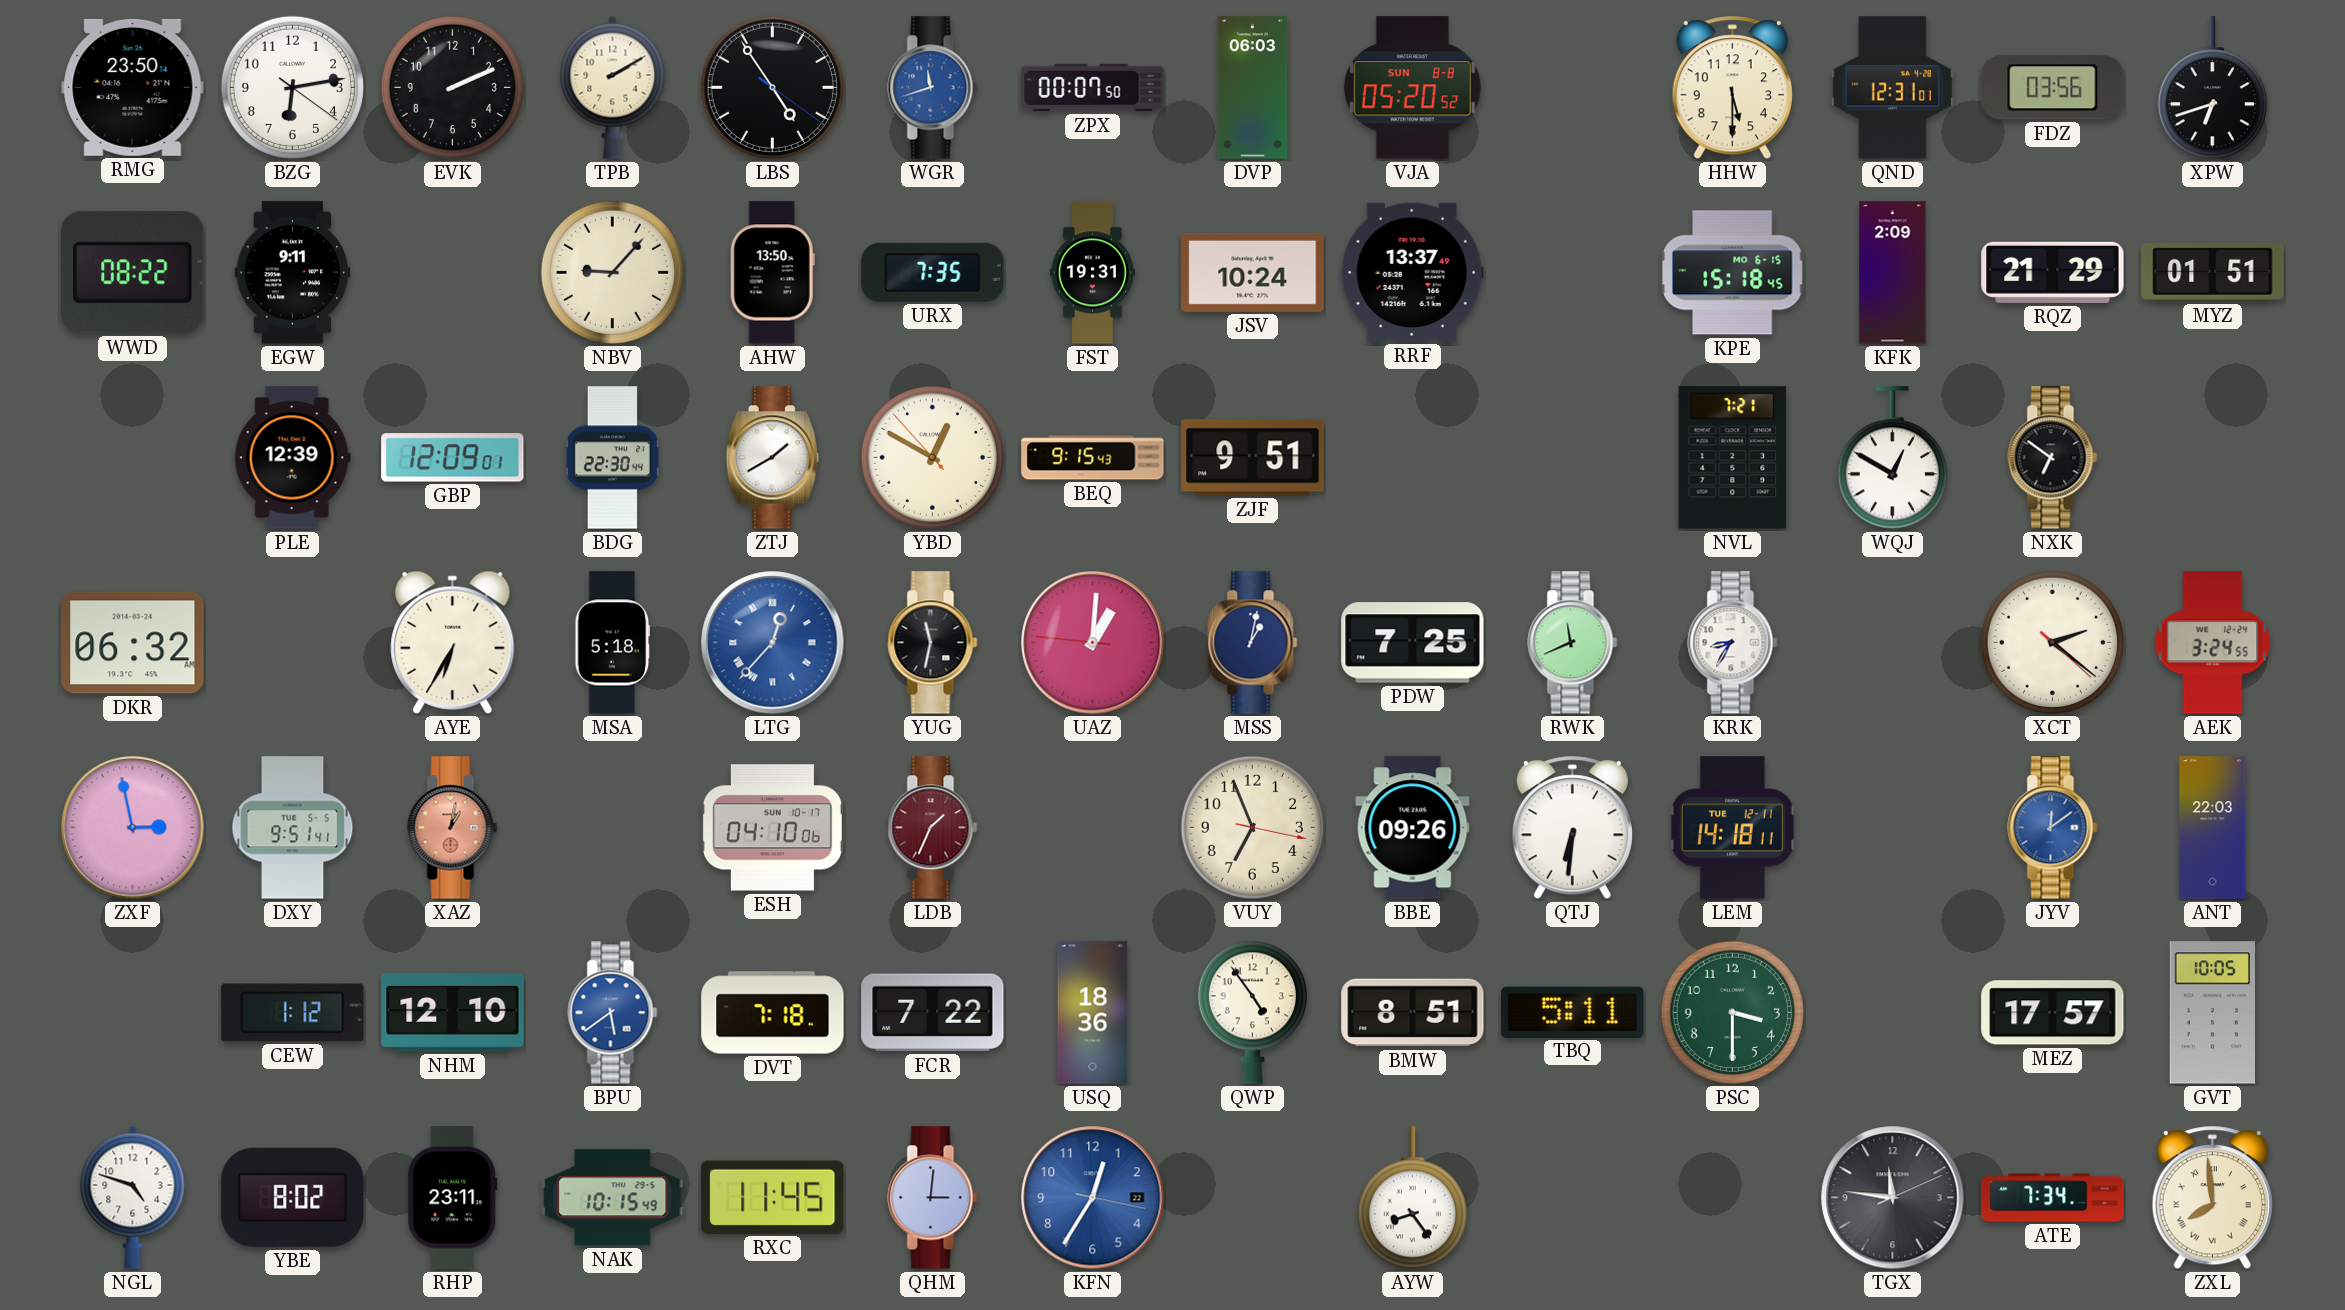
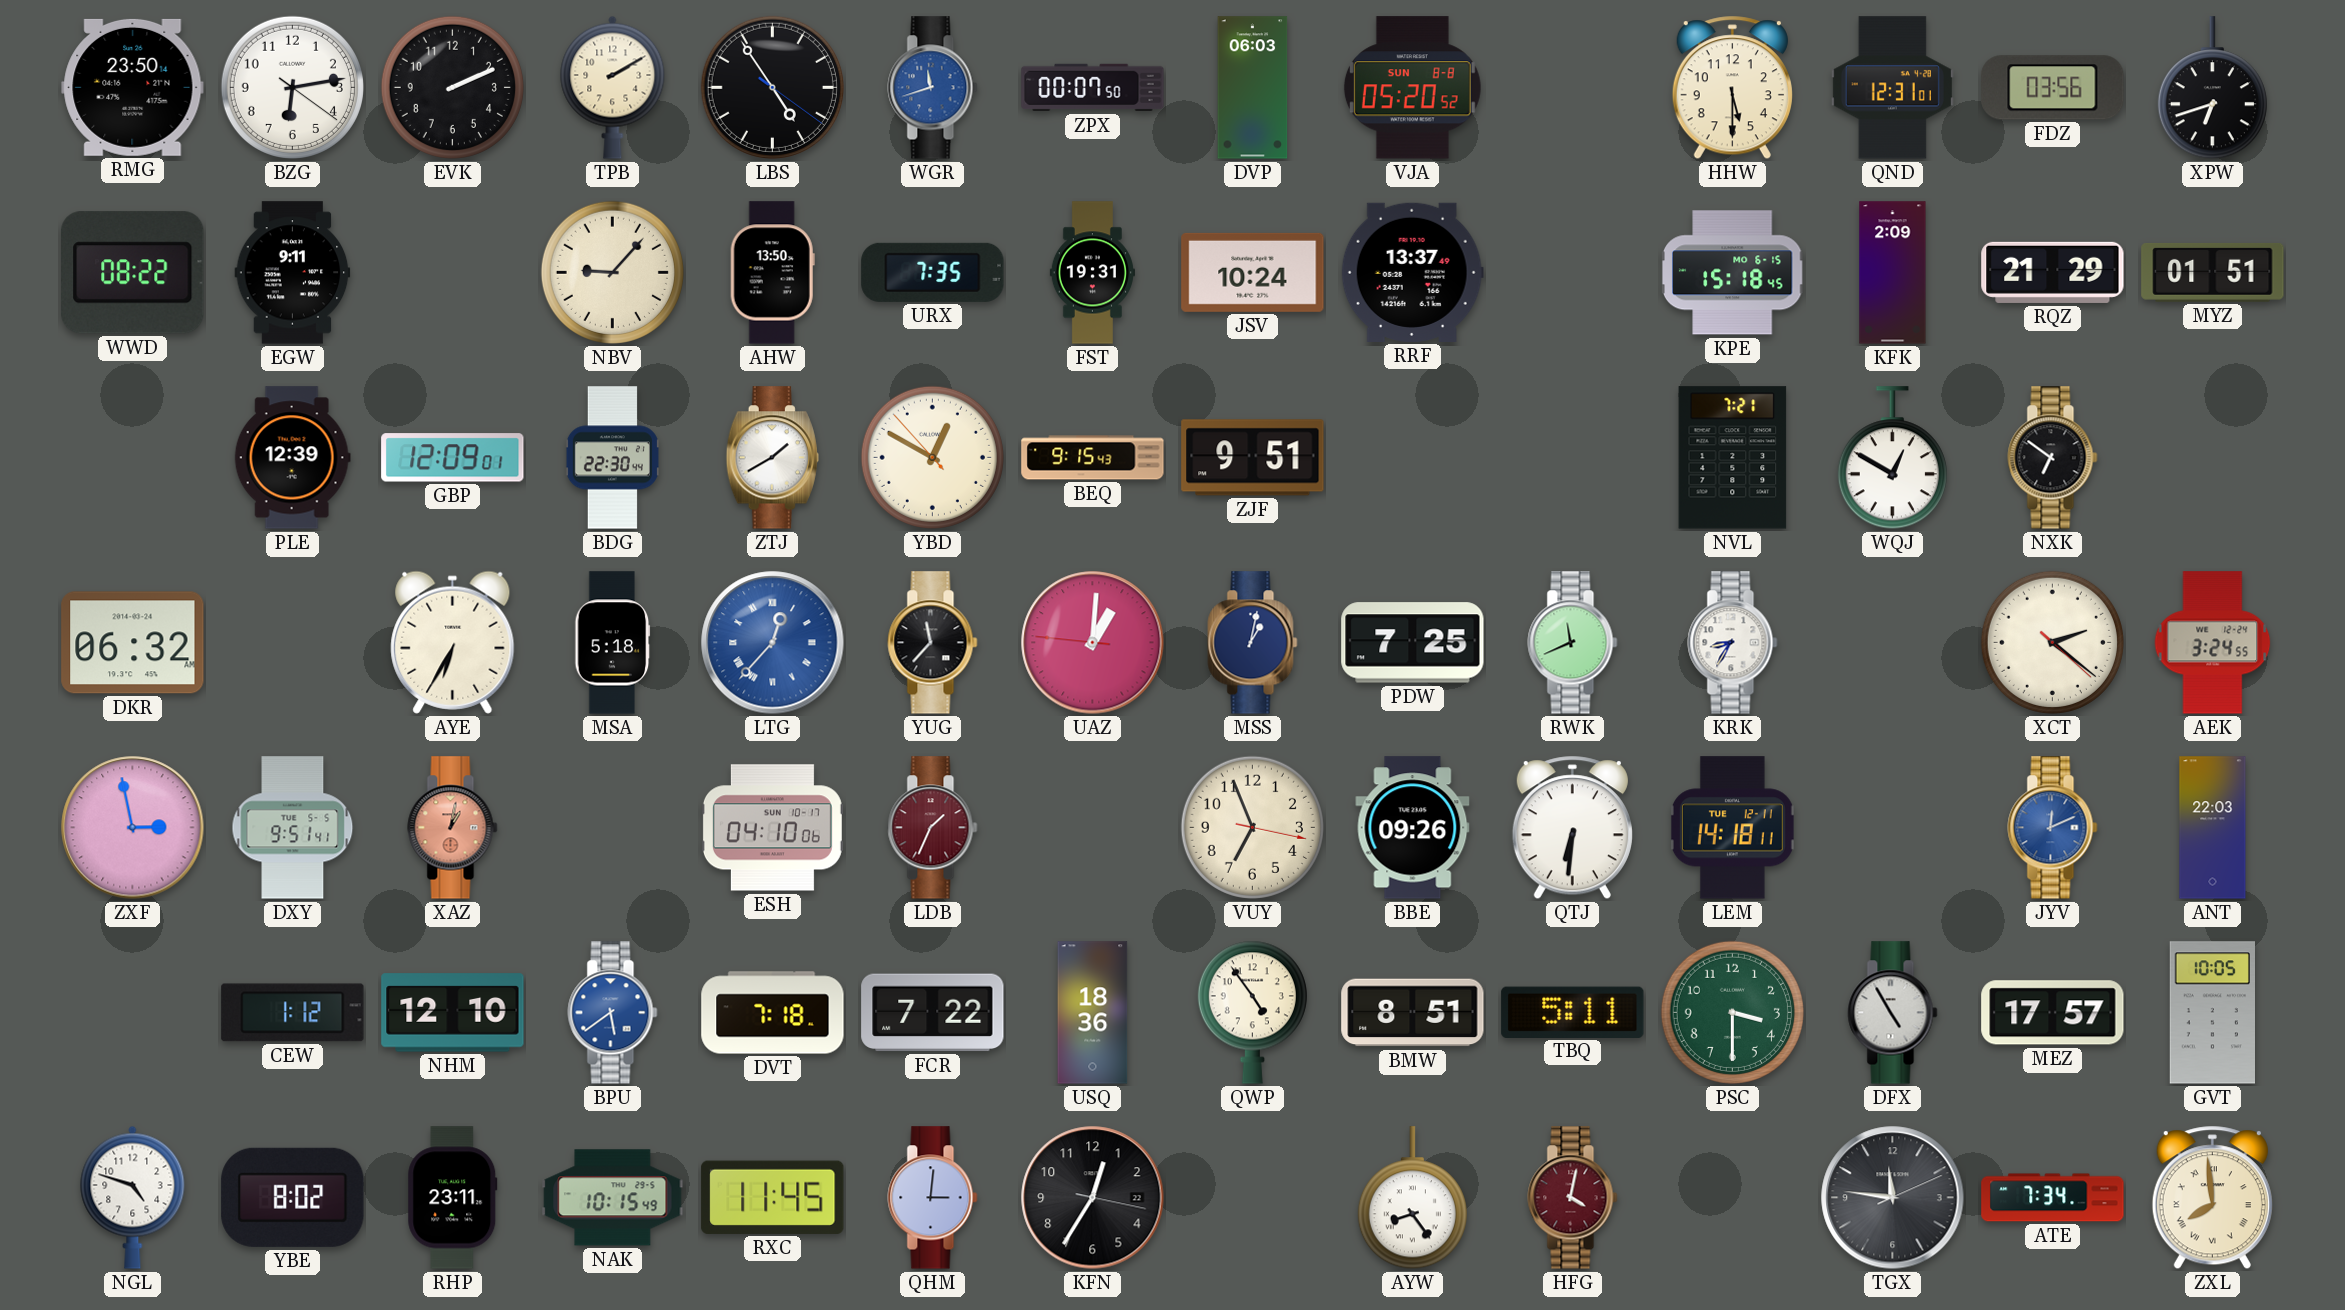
YUG: 11:32 -> 11:37
JYV: 12:09 -> 12:11
DFX: none -> 4:55
KFN dial: blue -> black
HFG: none -> 4:02
